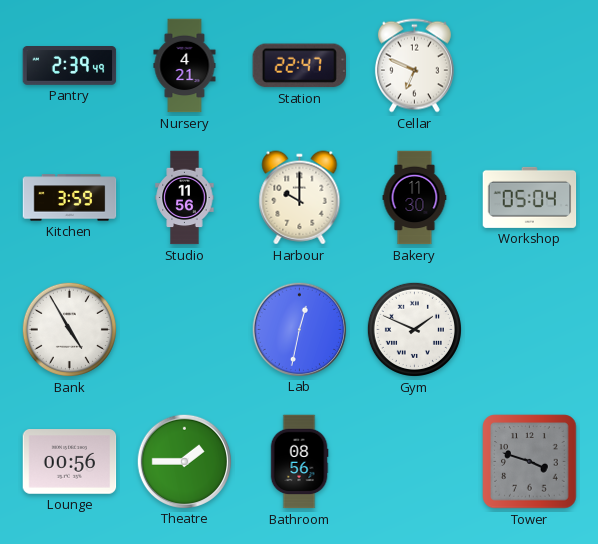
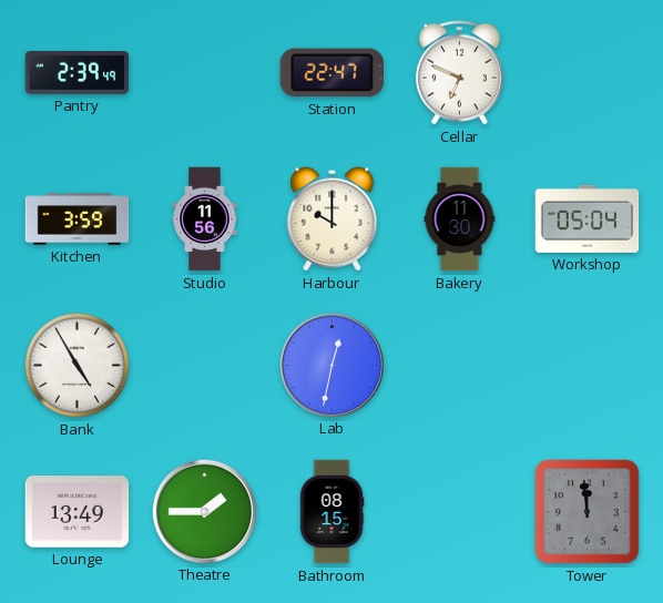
Nursery: 4:21 -> none
Gym: 1:49 -> none
Lounge: 00:56 -> 13:49
Bathroom: 08:56 -> 08:15
Tower: 3:48 -> 11:59
